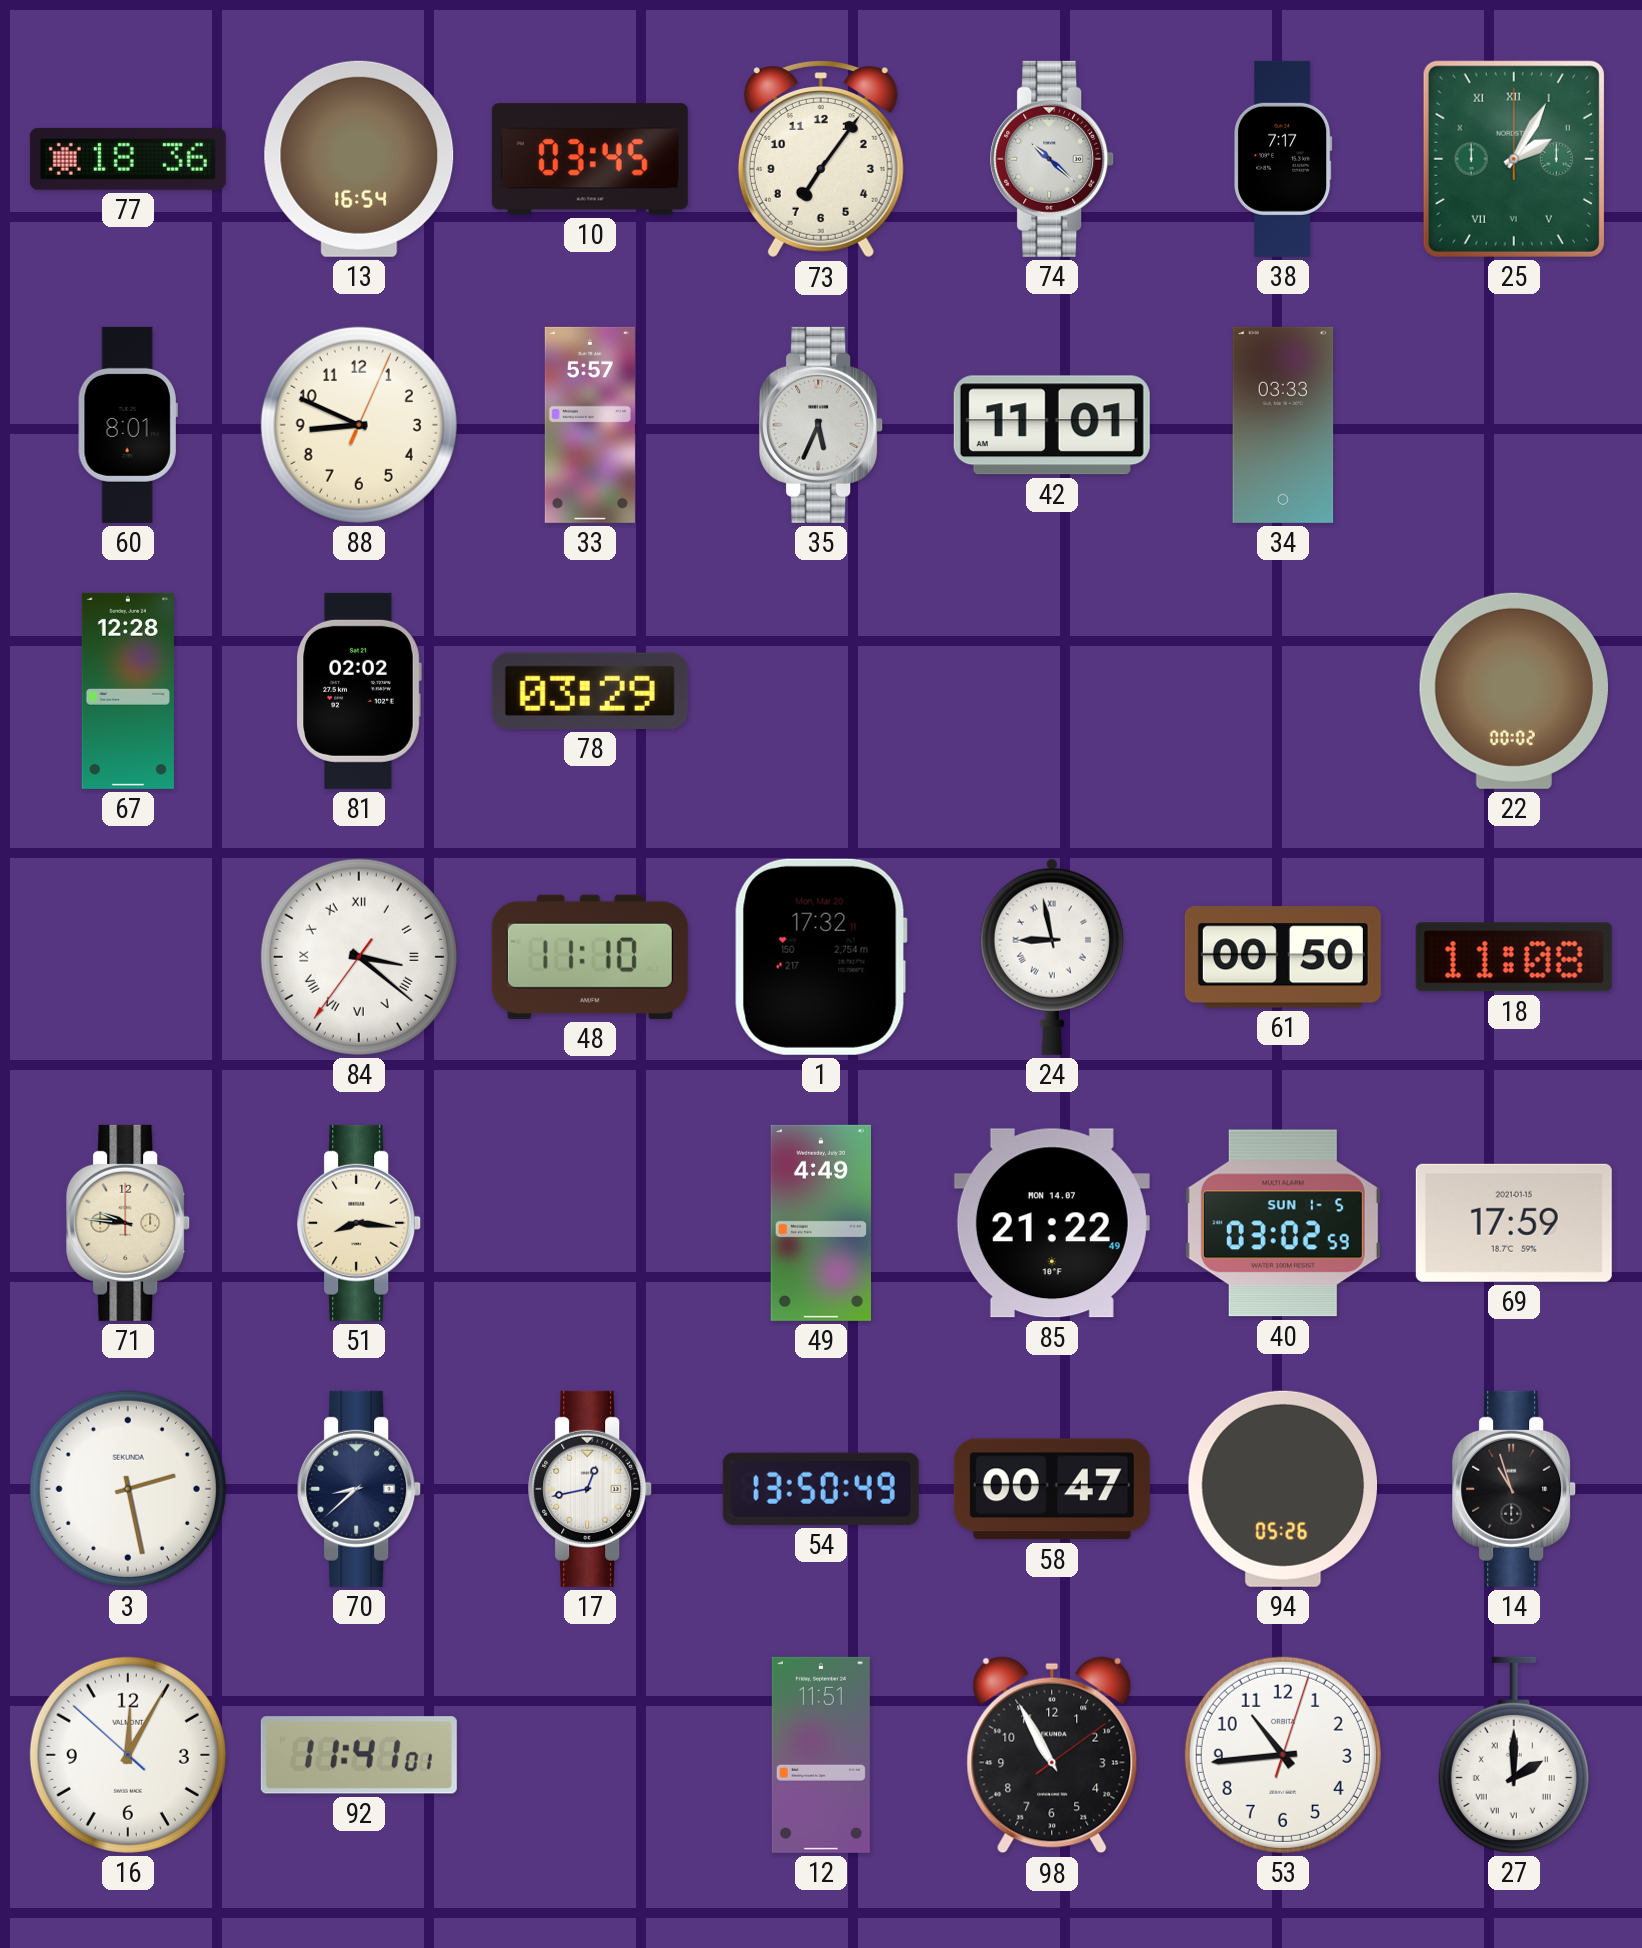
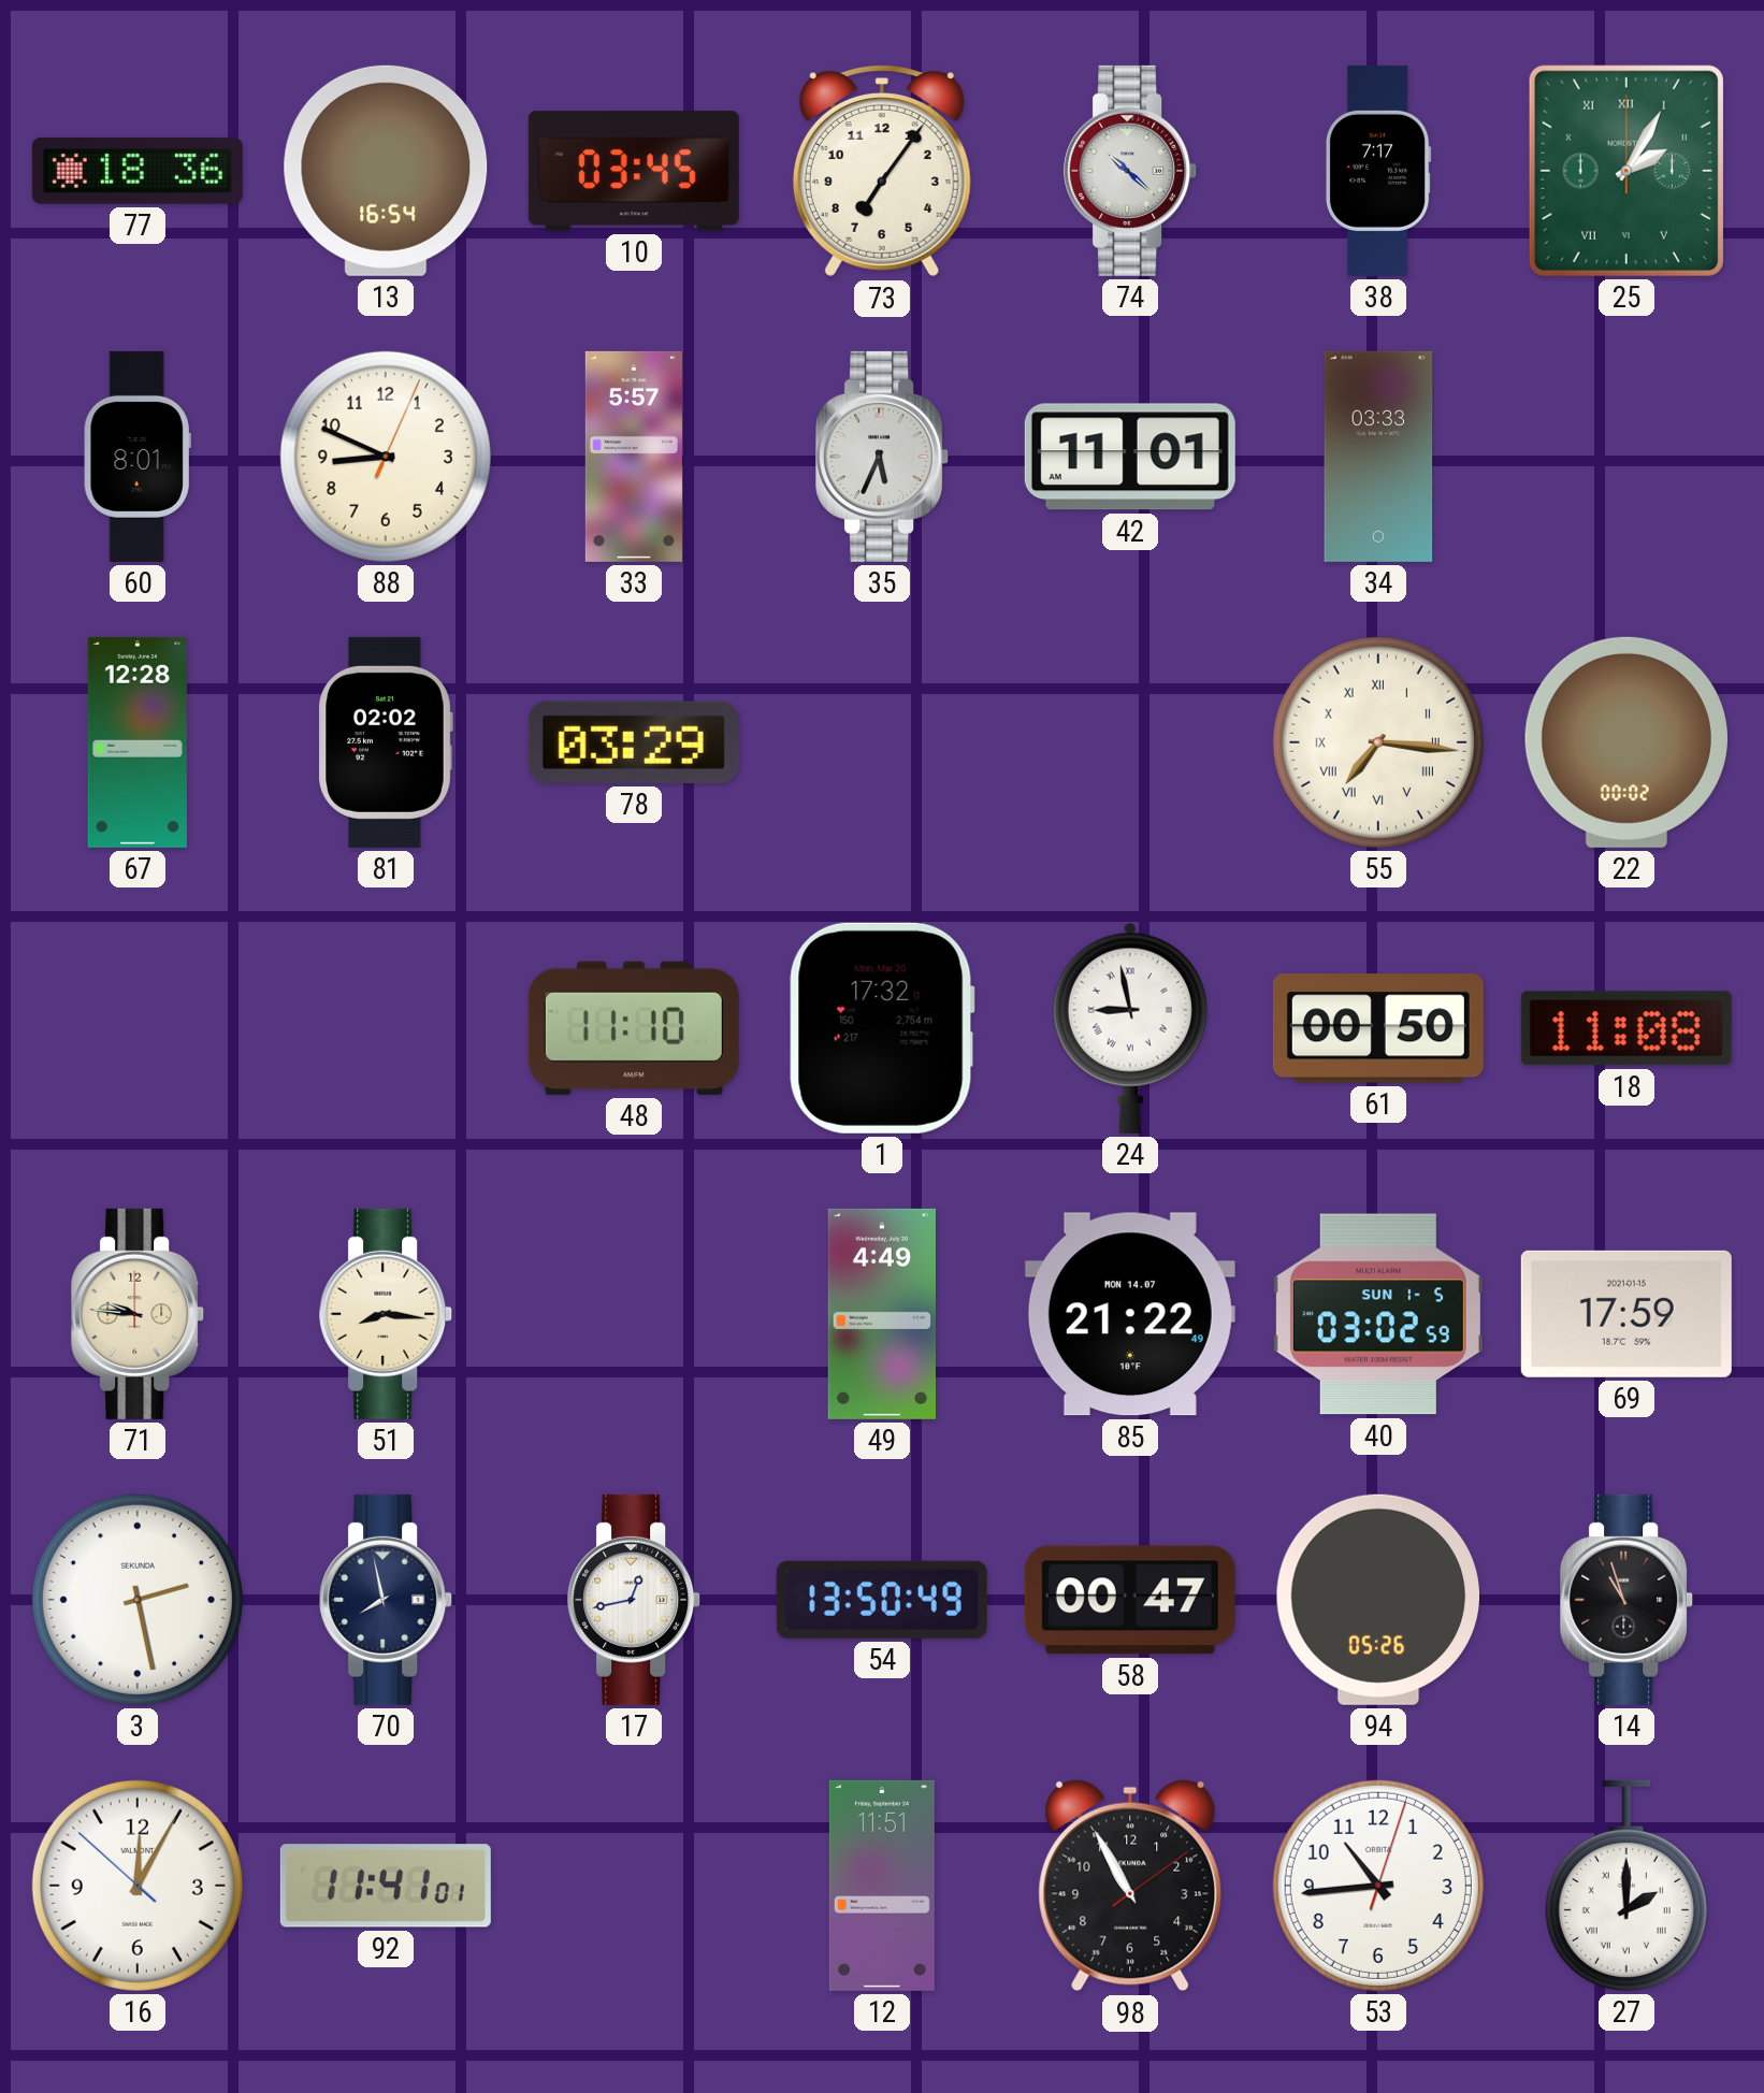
55: none -> 7:16
84: 3:21 -> none
70: 8:38 -> 7:58
